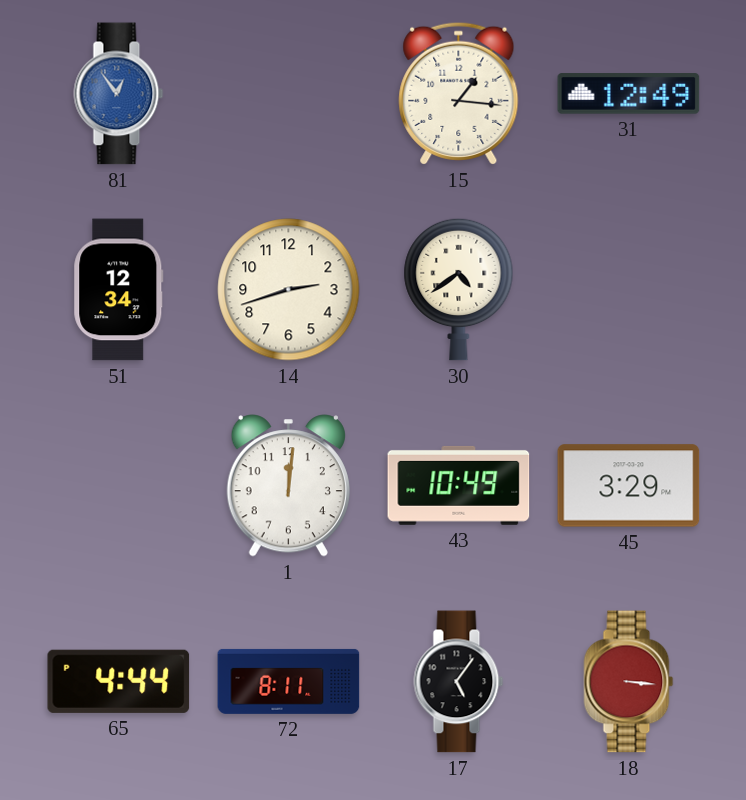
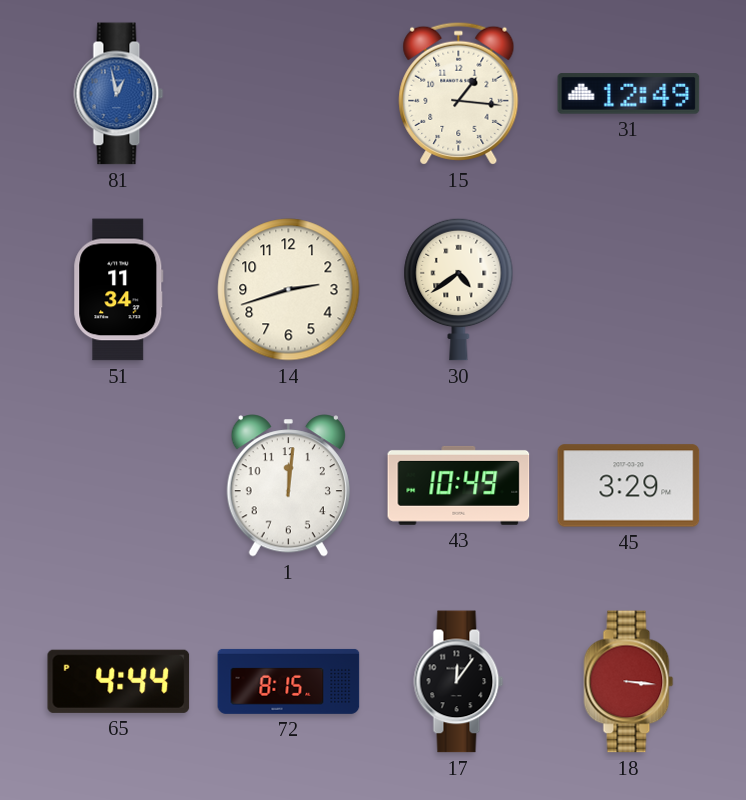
81: 12:54 -> 12:58
51: 12:34 -> 11:34
72: 8:11 -> 8:15
17: 5:06 -> 12:06
